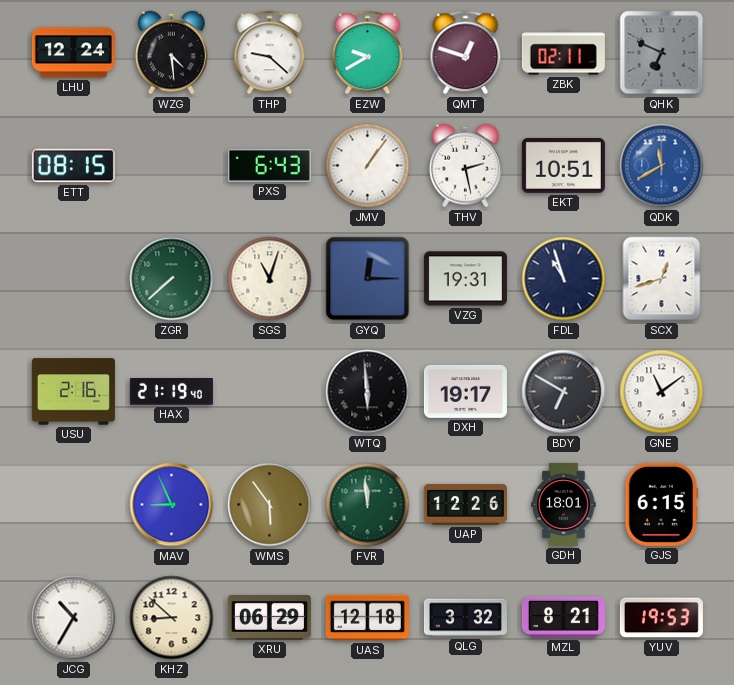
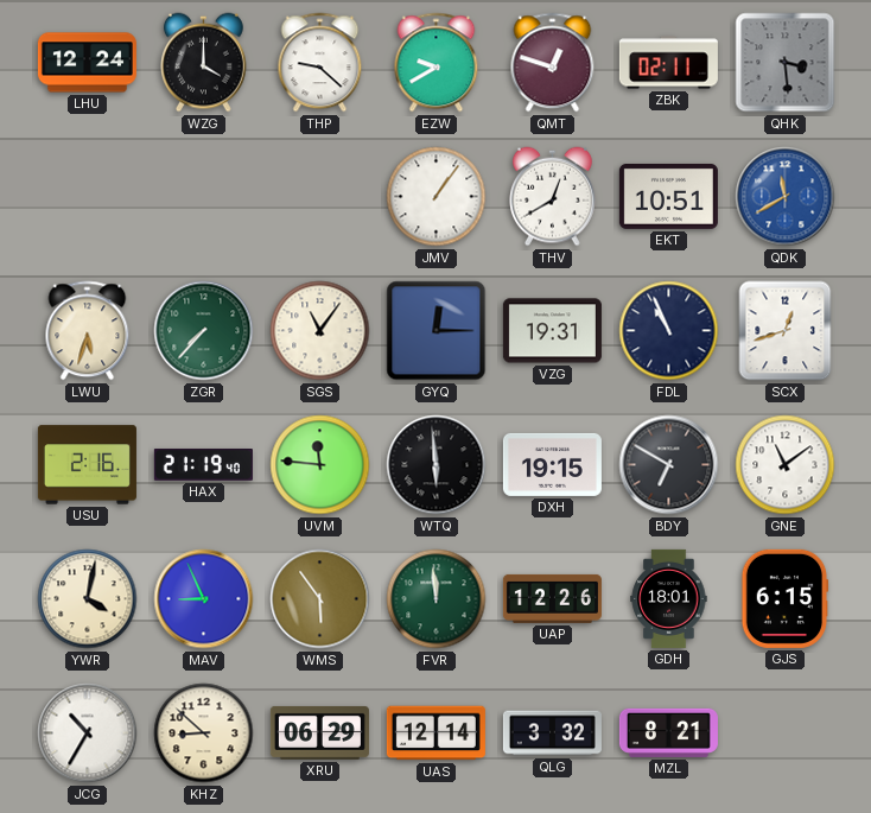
WZG: 4:29 -> 4:00
QHK: 6:49 -> 3:29
ETT: 08:15 -> none
PXS: 6:43 -> none
THV: 2:28 -> 12:40
LWU: none -> 5:33
ZGR: 7:38 -> 7:37
SGS: 11:03 -> 11:06
FDL: 10:57 -> 10:56
UVM: none -> 11:46
DXH: 19:17 -> 19:15
YWR: none -> 4:02
UAS: 12:18 -> 12:14
YUV: 19:53 -> none
